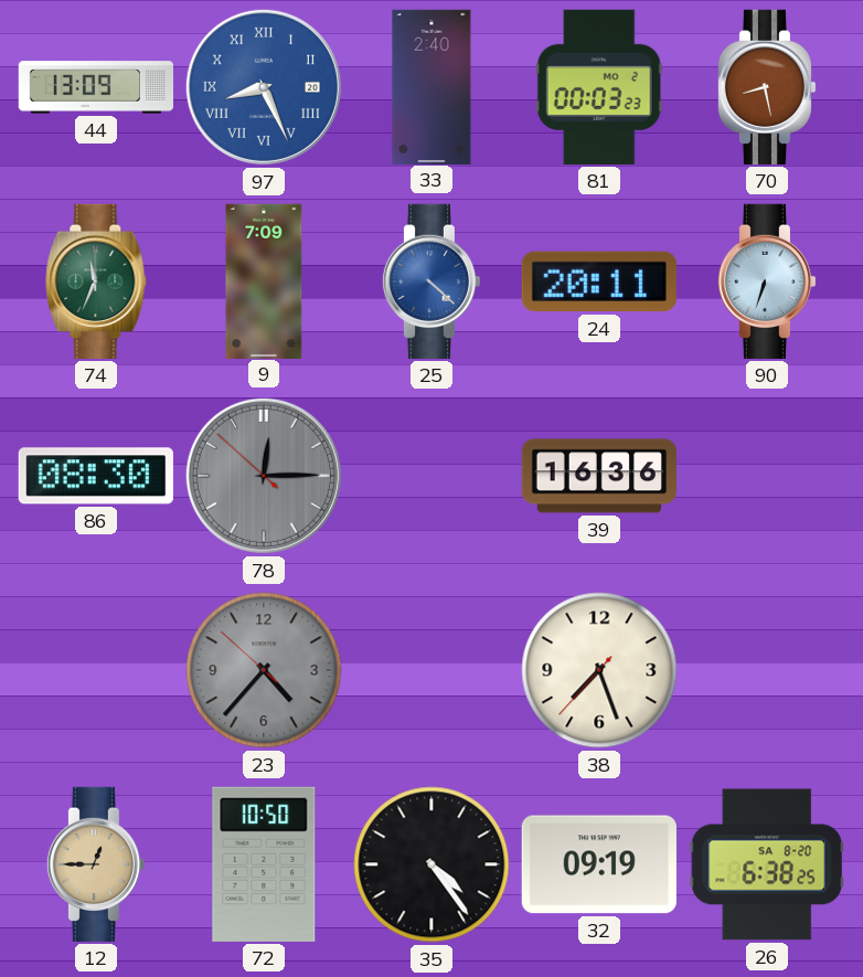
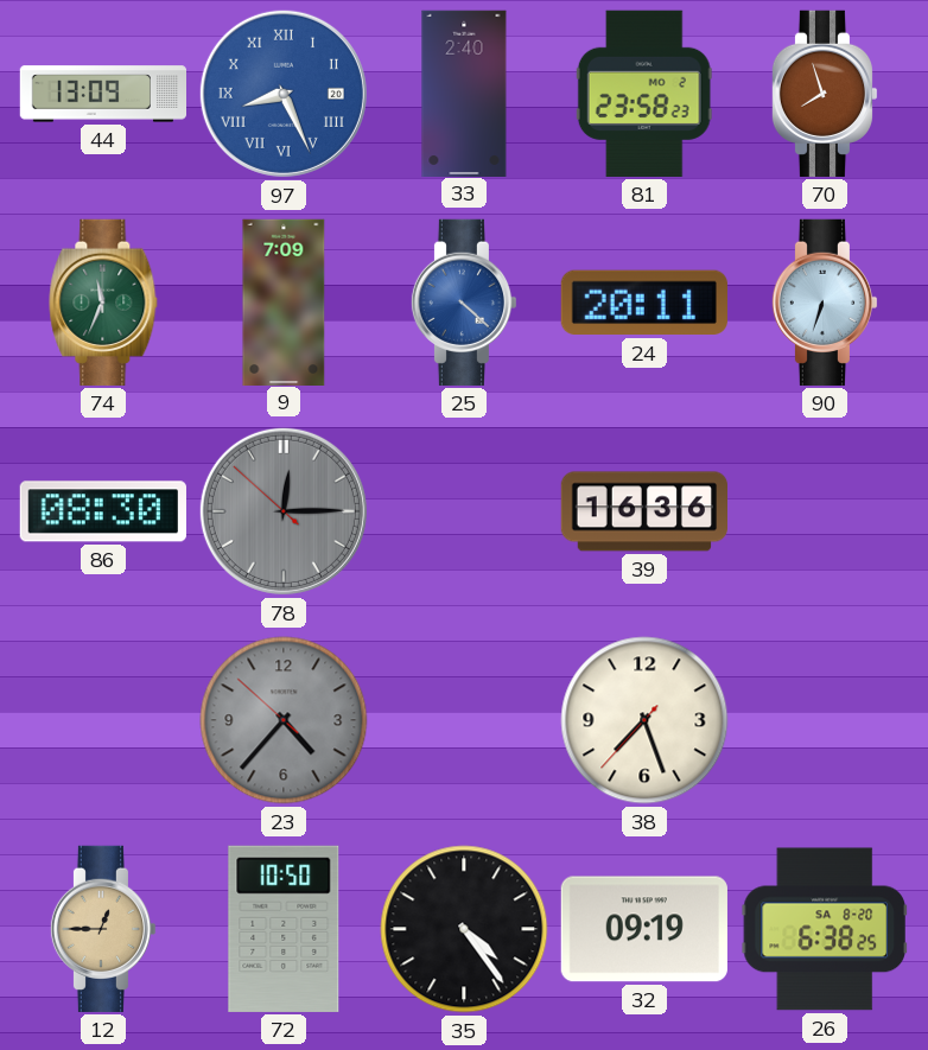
81: 00:03 -> 23:58
70: 8:28 -> 7:57
